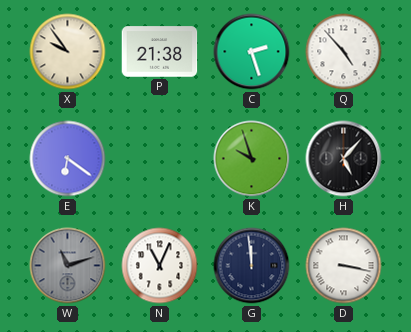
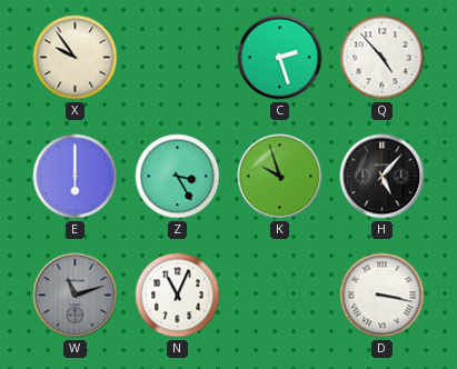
P: 21:38 -> none
E: 6:21 -> 6:00
Z: none -> 3:25
G: 11:59 -> none
